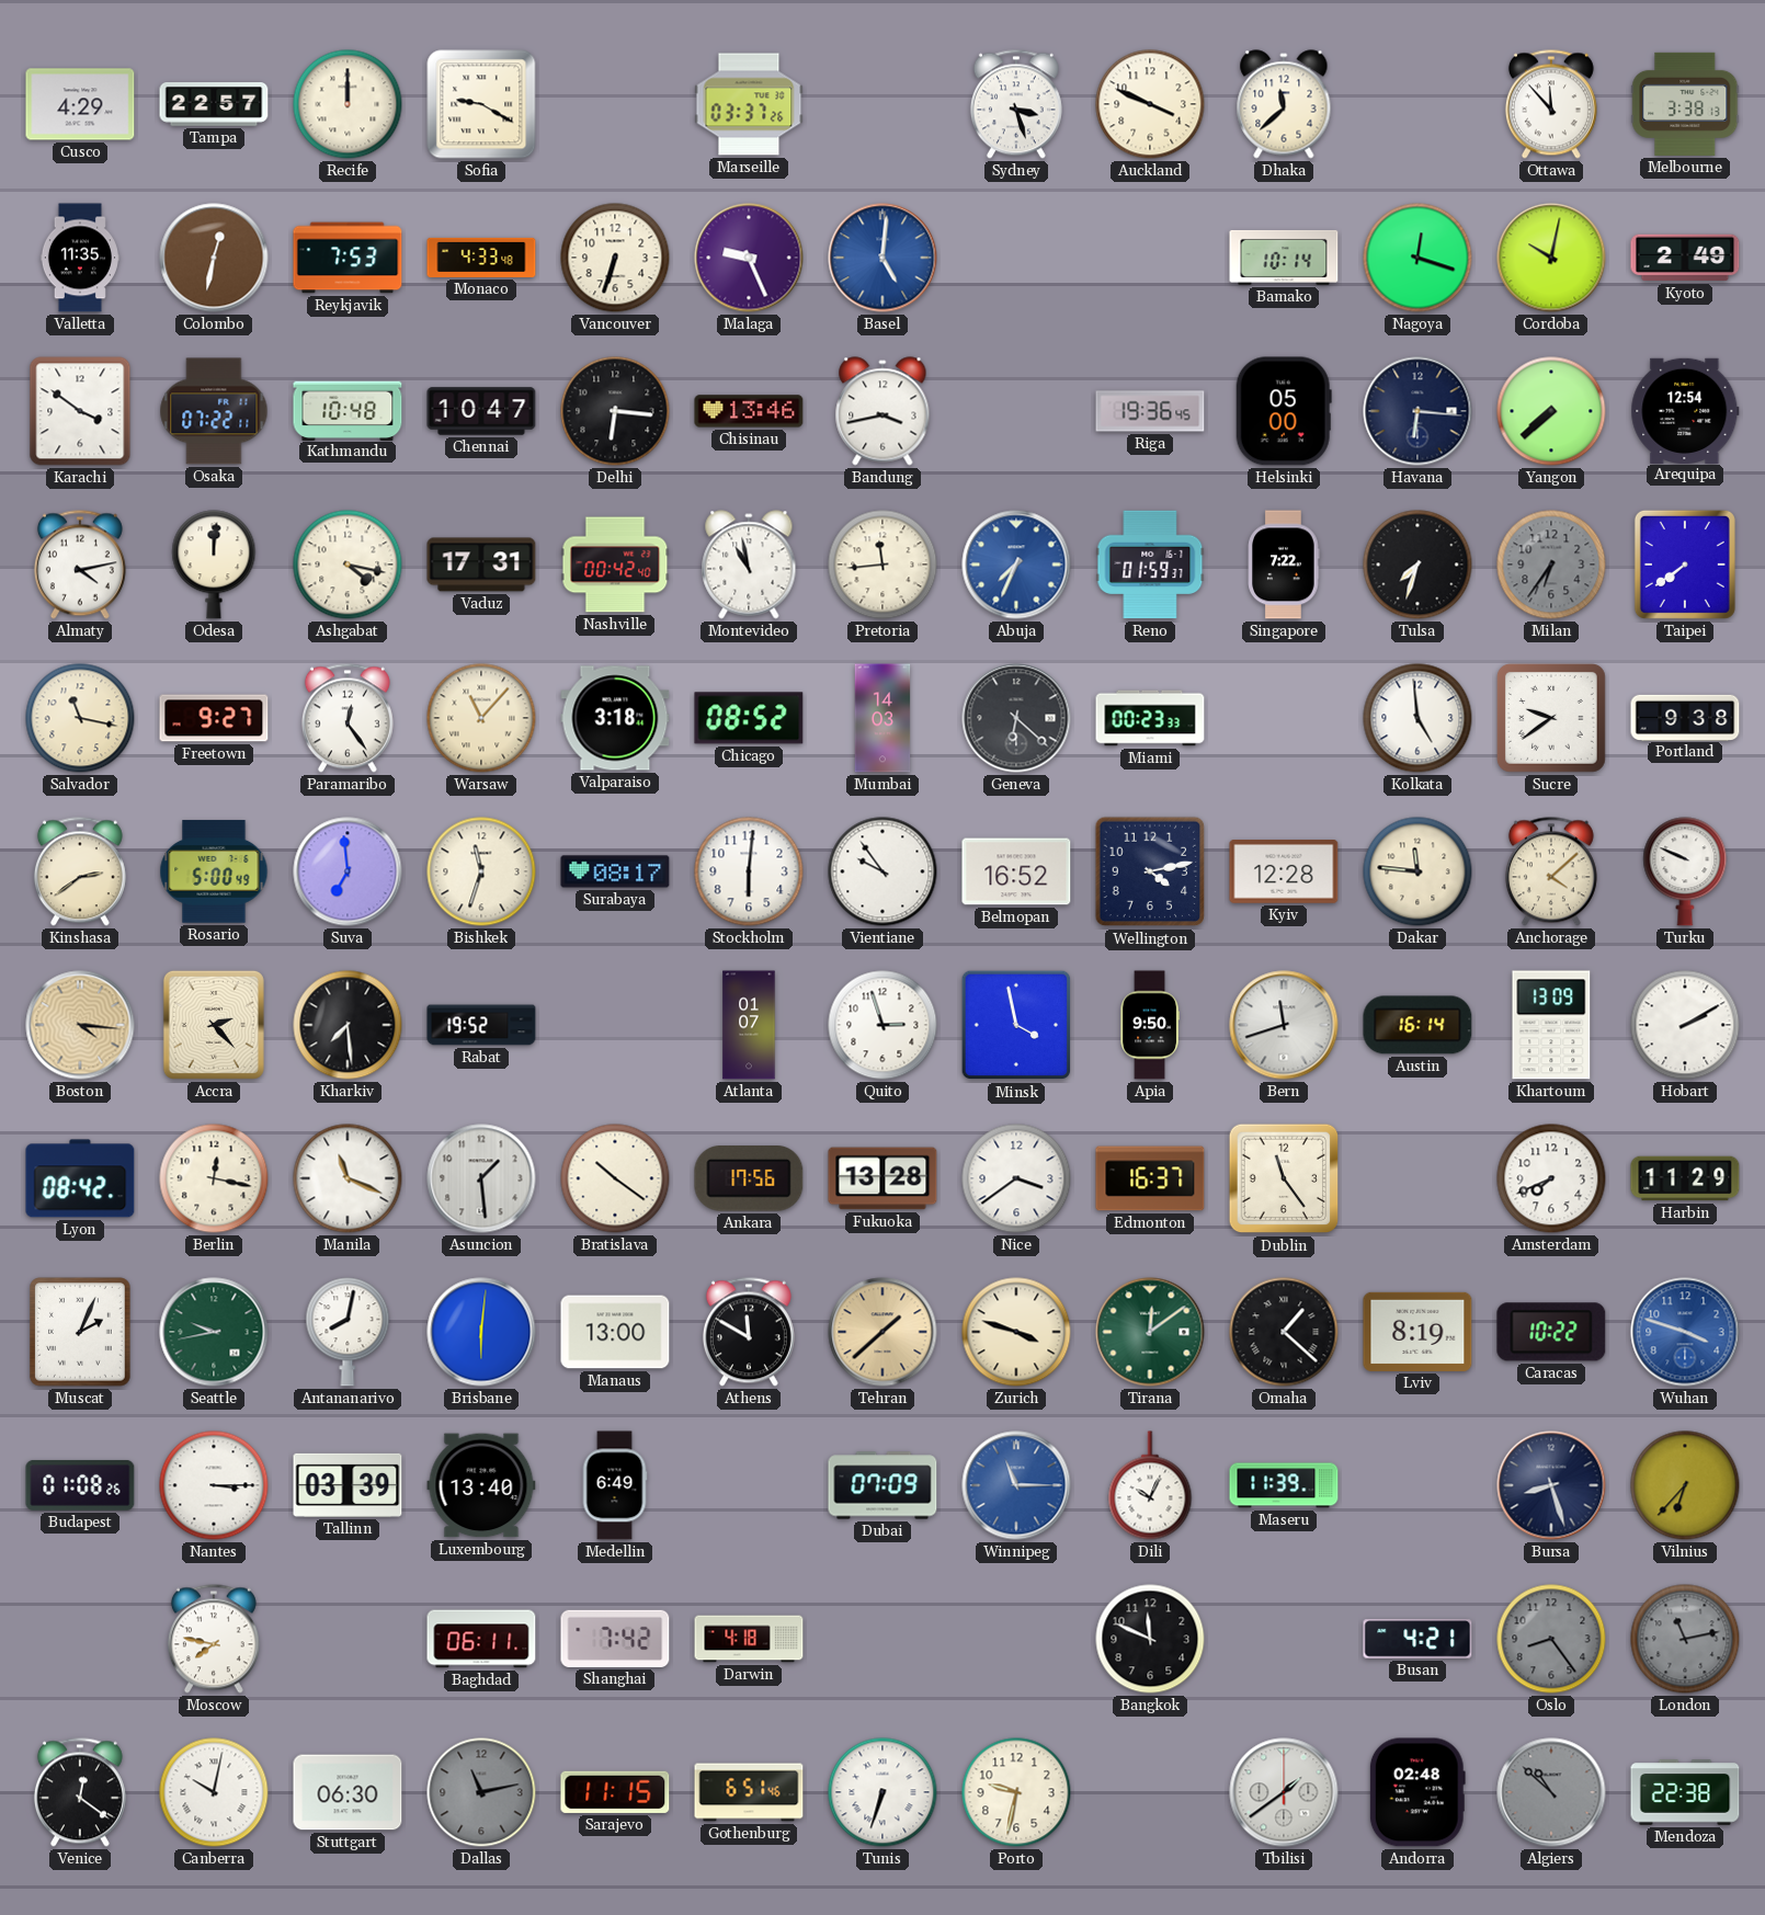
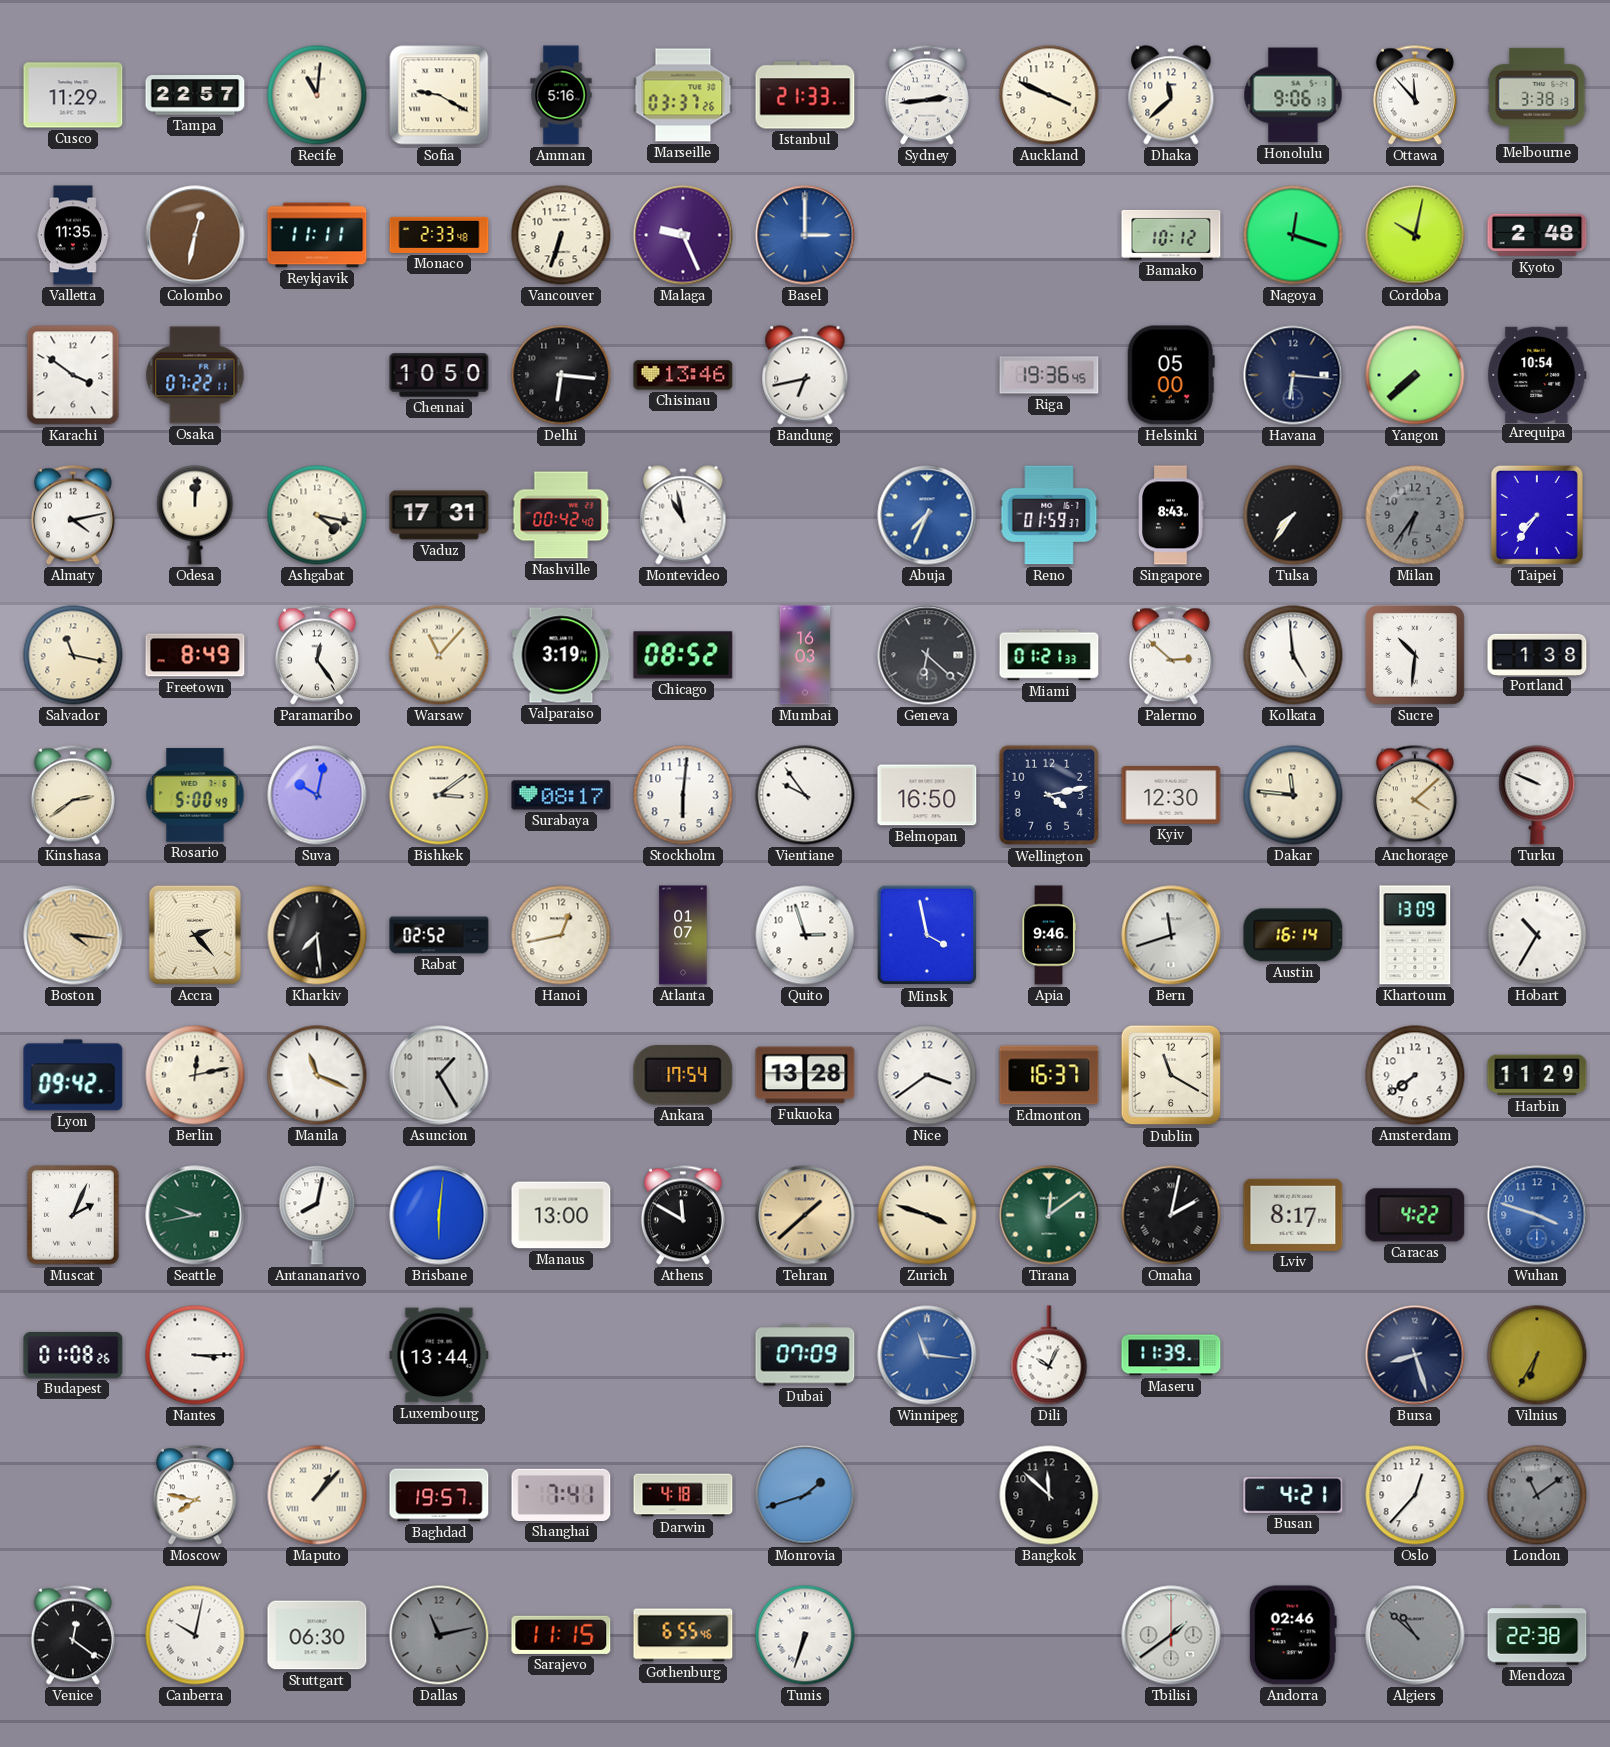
Cusco: 4:29 -> 11:29
Recife: 12:00 -> 11:01
Amman: none -> 5:16
Istanbul: none -> 21:33
Sydney: 3:27 -> 2:44
Honolulu: none -> 9:06
Reykjavik: 7:53 -> 11:11
Monaco: 4:33 -> 2:33
Basel: 5:01 -> 3:00
Bamako: 10:14 -> 10:12
Kyoto: 2:49 -> 2:48
Kathmandu: 10:48 -> none
Chennai: 10:47 -> 10:50
Bandung: 3:43 -> 6:43
Arequipa: 12:54 -> 10:54
Pretoria: 11:44 -> none
Singapore: 7:22 -> 8:43
Tulsa: 7:33 -> 7:36
Taipei: 7:39 -> 7:36
Freetown: 9:27 -> 8:49
Valparaiso: 3:18 -> 3:19
Mumbai: 14:03 -> 16:03
Miami: 00:23 -> 01:21
Palermo: none -> 2:52
Sucre: 9:39 -> 10:31
Portland: 9:38 -> 1:38
Suva: 6:59 -> 10:02
Bishkek: 11:33 -> 3:09
Belmopan: 16:52 -> 16:50
Kyiv: 12:28 -> 12:30
Rabat: 19:52 -> 02:52
Hanoi: none -> 12:43
Apia: 9:50 -> 9:46
Hobart: 2:10 -> 10:35
Lyon: 08:42 -> 09:42
Berlin: 12:17 -> 12:13
Asuncion: 1:29 -> 1:25
Bratislava: 10:21 -> none
Ankara: 17:56 -> 17:54
Dublin: 11:24 -> 11:20
Amsterdam: 7:41 -> 7:39
Omaha: 1:22 -> 2:02
Lviv: 8:19 -> 8:17
Caracas: 10:22 -> 4:22
Tallinn: 03:39 -> none
Luxembourg: 13:40 -> 13:44
Medellin: 6:49 -> none
Winnipeg: 11:15 -> 11:16
Vilnius: 6:37 -> 6:35
Maputo: none -> 1:07
Baghdad: 06:11 -> 19:57
Shanghai: 7:42 -> 7:41
Monrovia: none -> 1:42
Bangkok: 11:49 -> 11:52
Oslo: 8:24 -> 12:37
Oslo dial: grey -> white
London: 11:13 -> 11:09
Gothenburg: 6:51 -> 6:55
Porto: 9:32 -> none
Andorra: 02:48 -> 02:46
